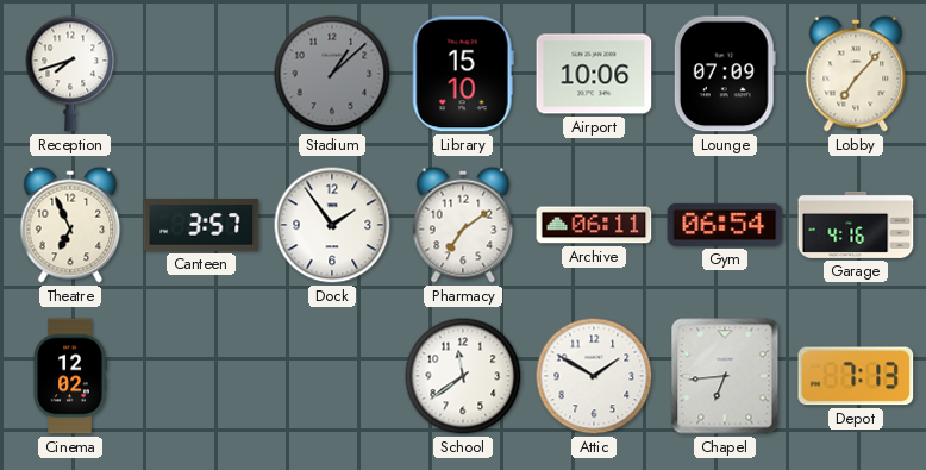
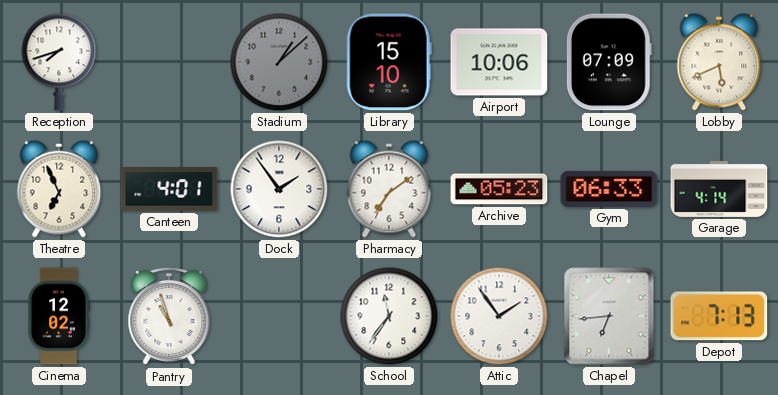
Lobby: 7:07 -> 5:41
Canteen: 3:57 -> 4:01
Archive: 06:11 -> 05:23
Gym: 06:54 -> 06:33
Garage: 4:16 -> 4:14
Pantry: none -> 10:57
School: 11:39 -> 11:36
Attic: 1:50 -> 1:54
